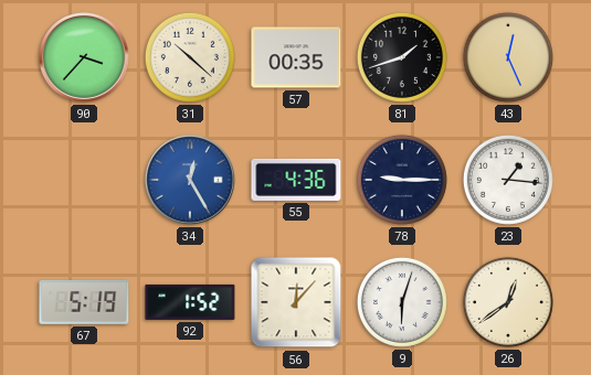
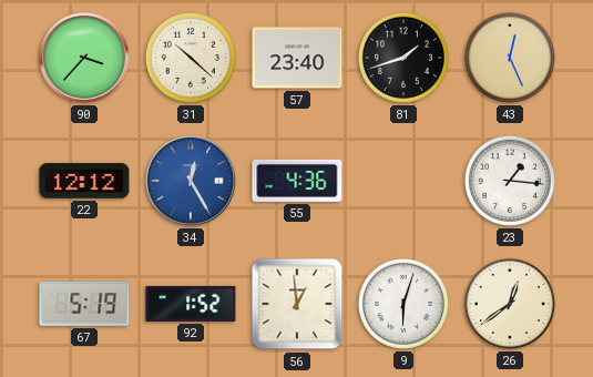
57: 00:35 -> 23:40
22: none -> 12:12
78: 9:15 -> none
56: 12:07 -> 12:59
